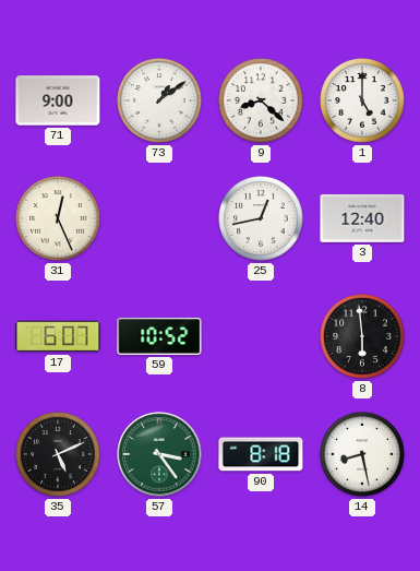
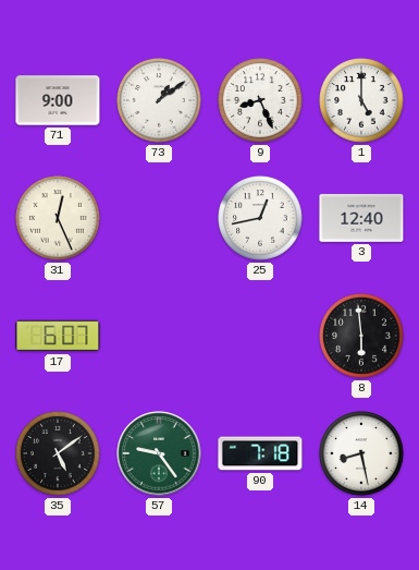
9: 8:22 -> 8:26
59: 10:52 -> none
35: 5:11 -> 5:09
57: 3:24 -> 9:24
90: 8:18 -> 7:18
